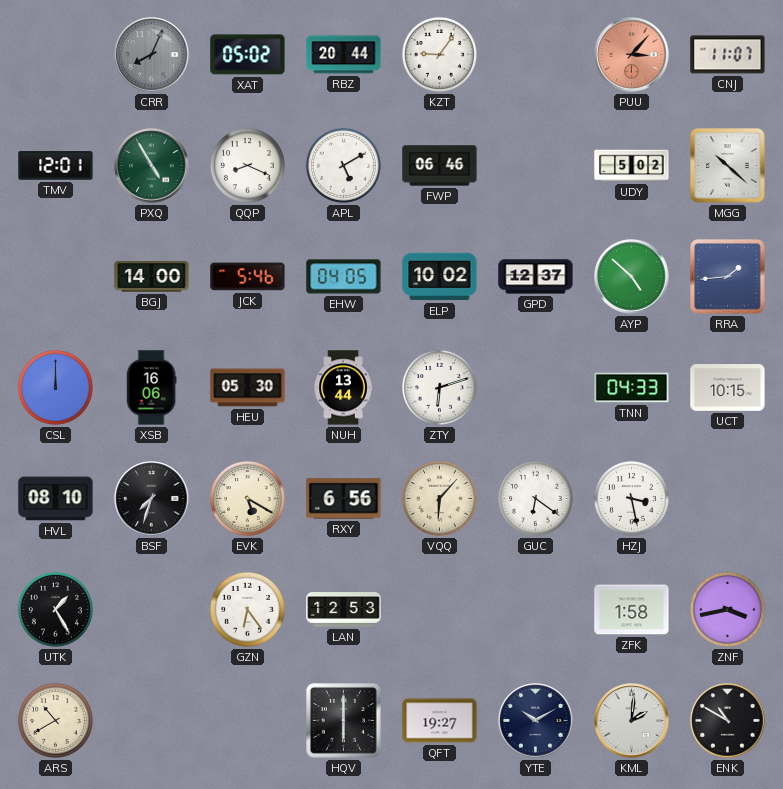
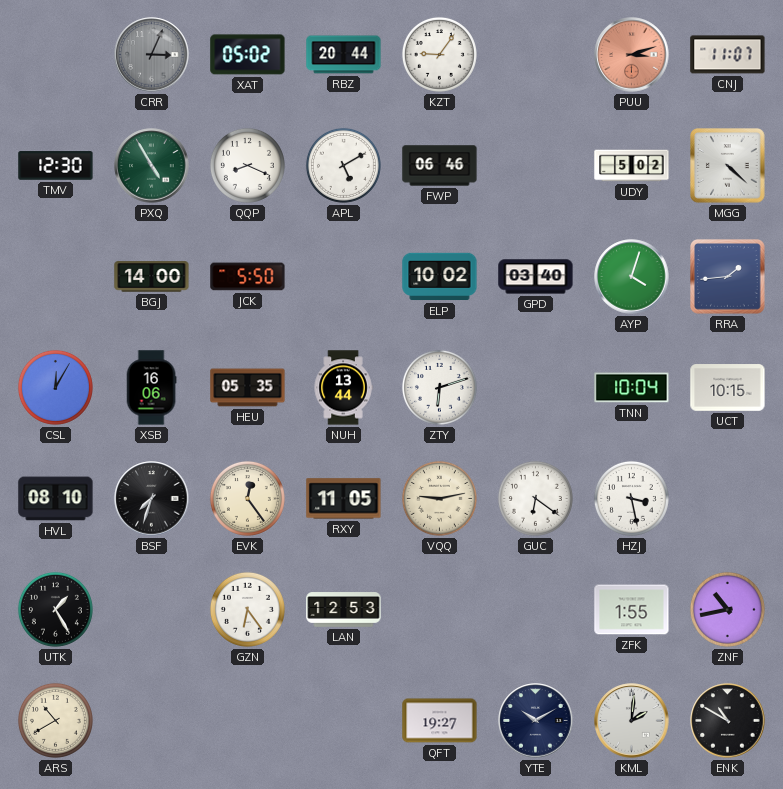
CRR: 8:04 -> 3:04
PUU: 3:07 -> 3:12
TMV: 12:01 -> 12:30
MGG: 10:22 -> 4:22
JCK: 5:46 -> 5:50
EHW: 04:05 -> none
GPD: 12:37 -> 03:40
AYP: 4:52 -> 4:03
CSL: 12:00 -> 12:05
HEU: 05:30 -> 05:35
TNN: 04:33 -> 10:04
EVK: 5:20 -> 12:24
RXY: 6:56 -> 11:05
VQQ: 6:07 -> 9:13
ZFK: 1:58 -> 1:55
ZNF: 3:43 -> 10:43
HQV: 6:00 -> none
